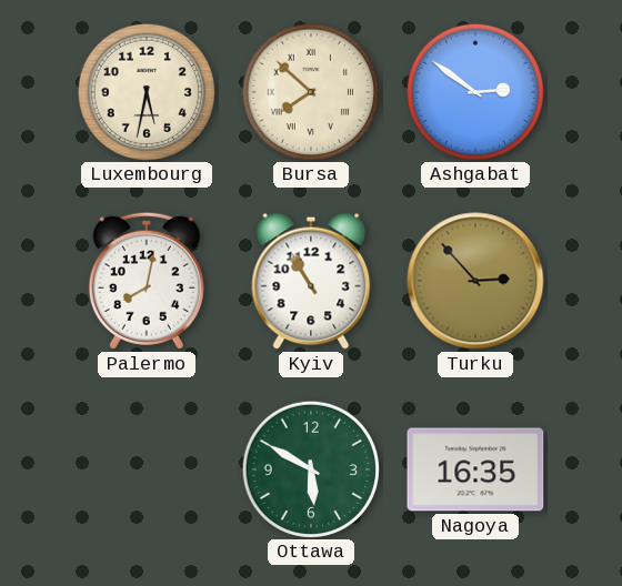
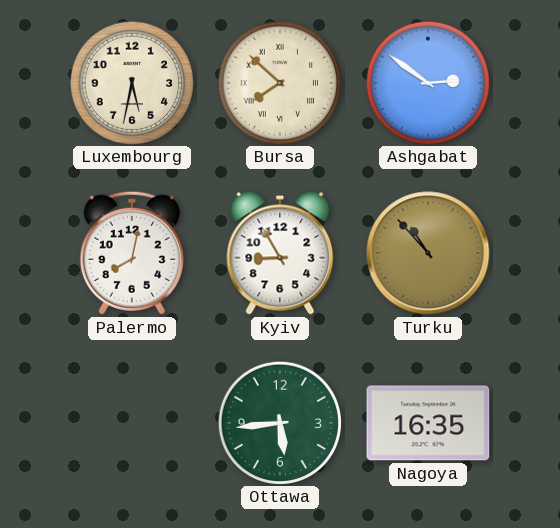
Kyiv: 10:55 -> 8:55
Turku: 2:53 -> 10:53
Ottawa: 5:50 -> 5:44
